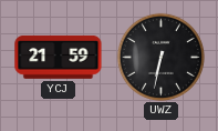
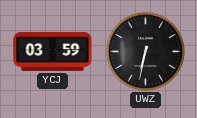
YCJ: 21:59 -> 03:59
